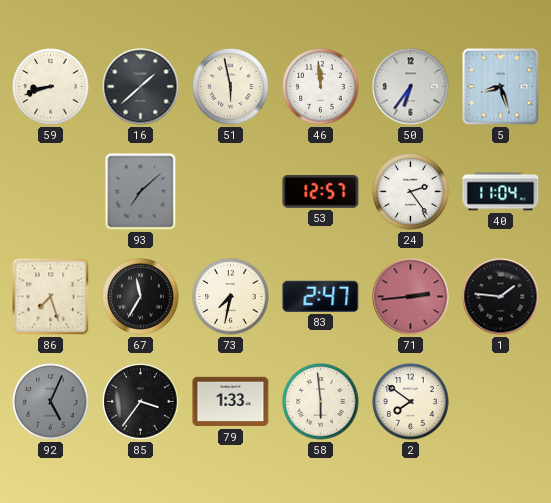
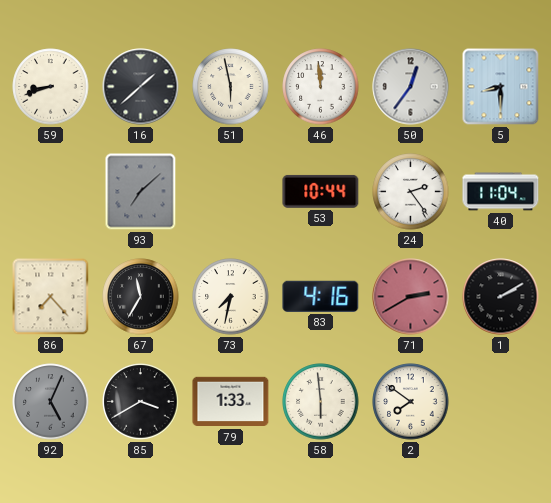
50: 6:36 -> 12:36
5: 8:27 -> 8:30
53: 12:57 -> 10:44
86: 7:27 -> 7:23
83: 2:47 -> 4:16
71: 2:44 -> 2:40
1: 1:46 -> 2:10
85: 3:36 -> 3:40
